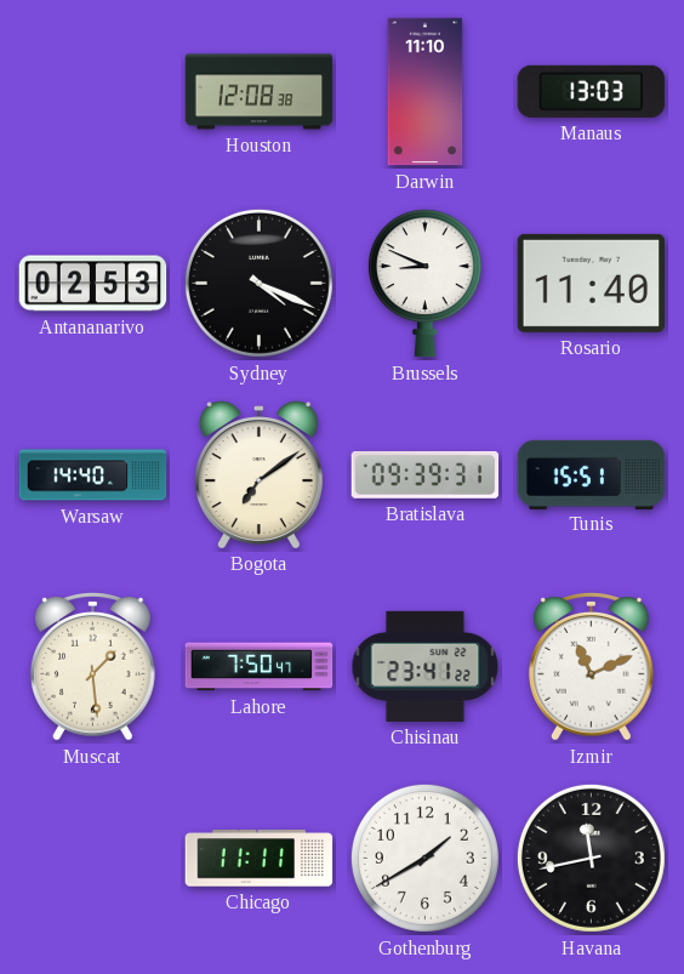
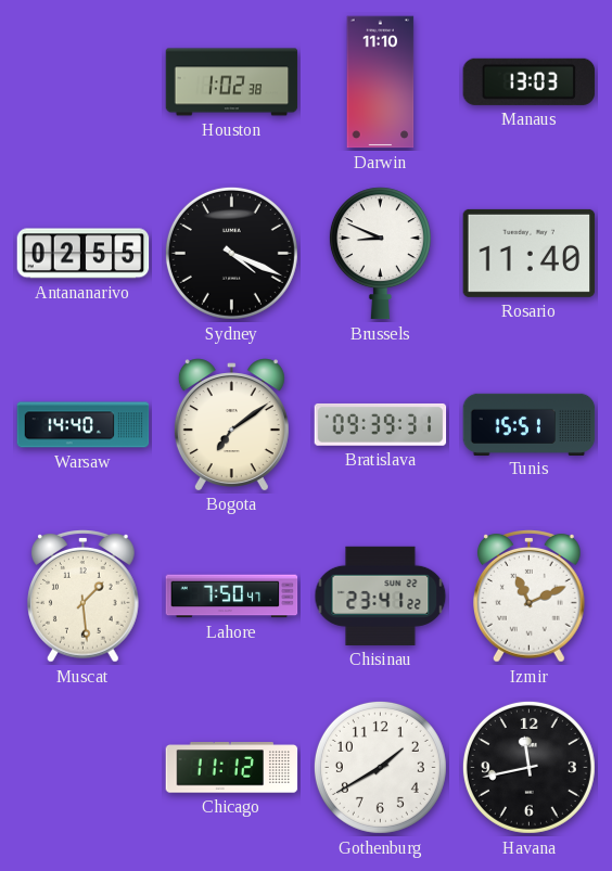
Houston: 12:08 -> 1:02
Antananarivo: 02:53 -> 02:55
Chicago: 11:11 -> 11:12
